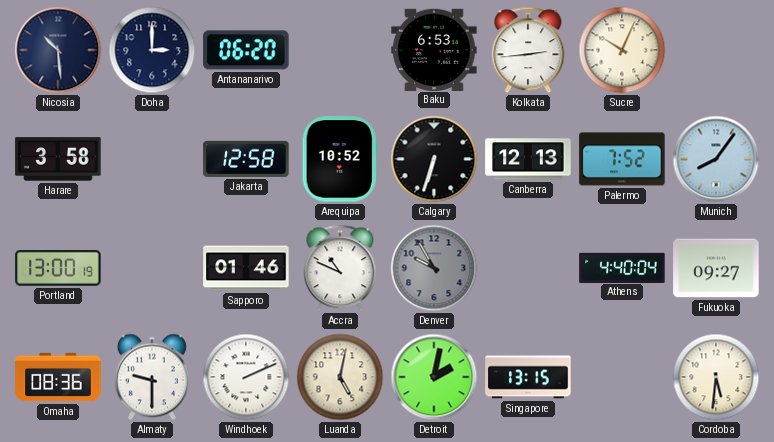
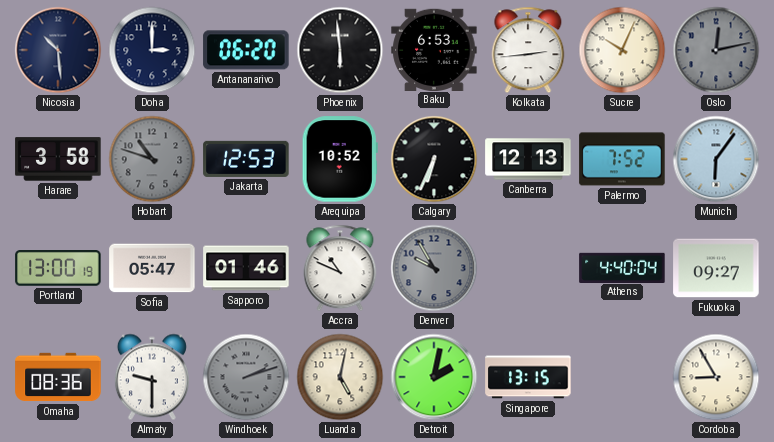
Phoenix: none -> 5:59
Oslo: none -> 12:13
Hobart: none -> 10:48
Jakarta: 12:58 -> 12:53
Calgary: 6:33 -> 6:34
Munich: 8:06 -> 6:06
Sofia: none -> 05:47
Windhoek: 2:11 -> 2:12
Windhoek dial: white -> grey
Cordoba: 5:31 -> 8:55
